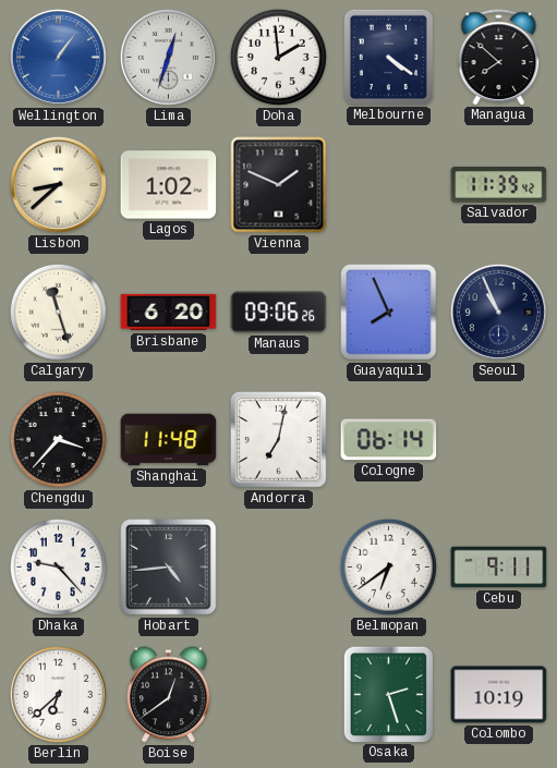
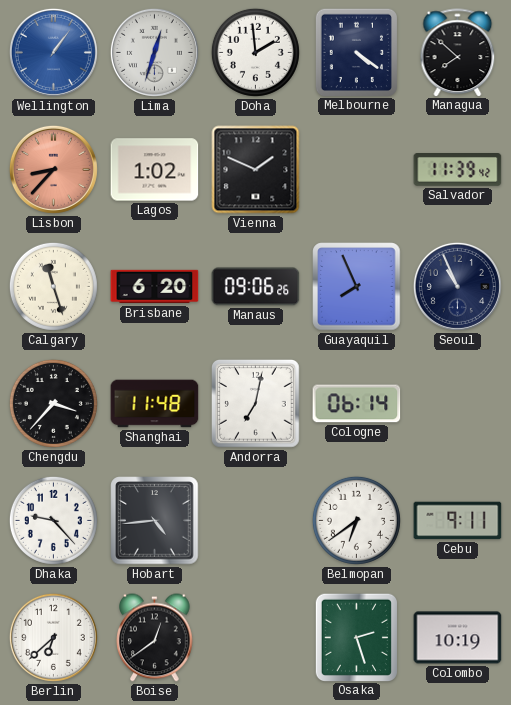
Lisbon: 8:38 -> 8:37
Lisbon dial: cream -> salmon
